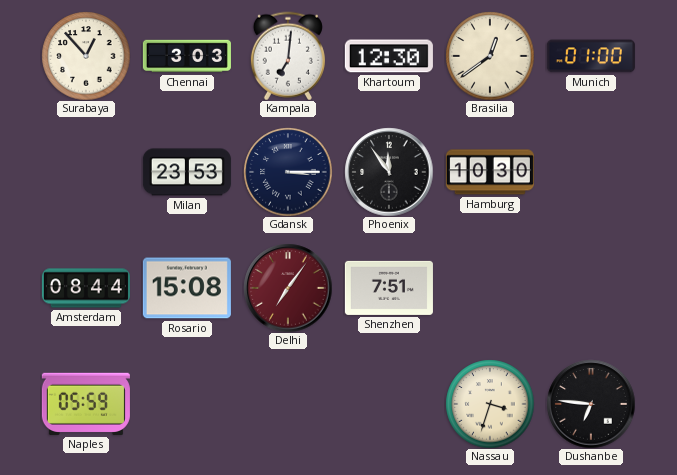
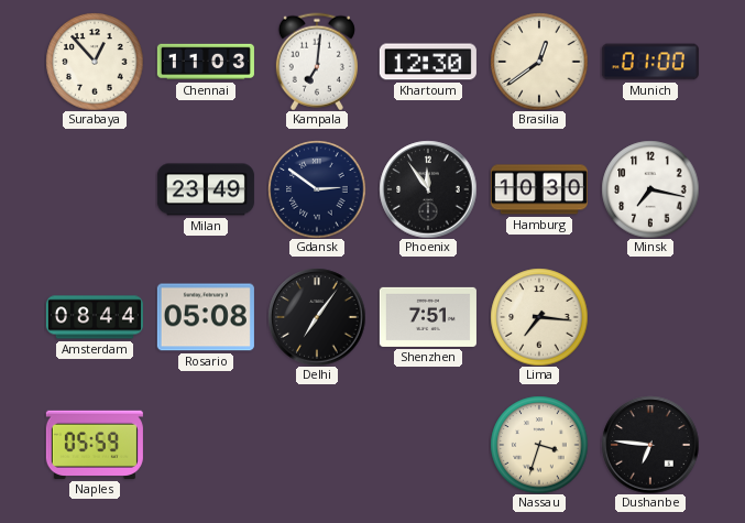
Chennai: 3:03 -> 11:03
Milan: 23:53 -> 23:49
Gdansk: 3:15 -> 2:51
Minsk: none -> 7:17
Rosario: 15:08 -> 05:08
Delhi dial: burgundy -> black
Lima: none -> 7:16
